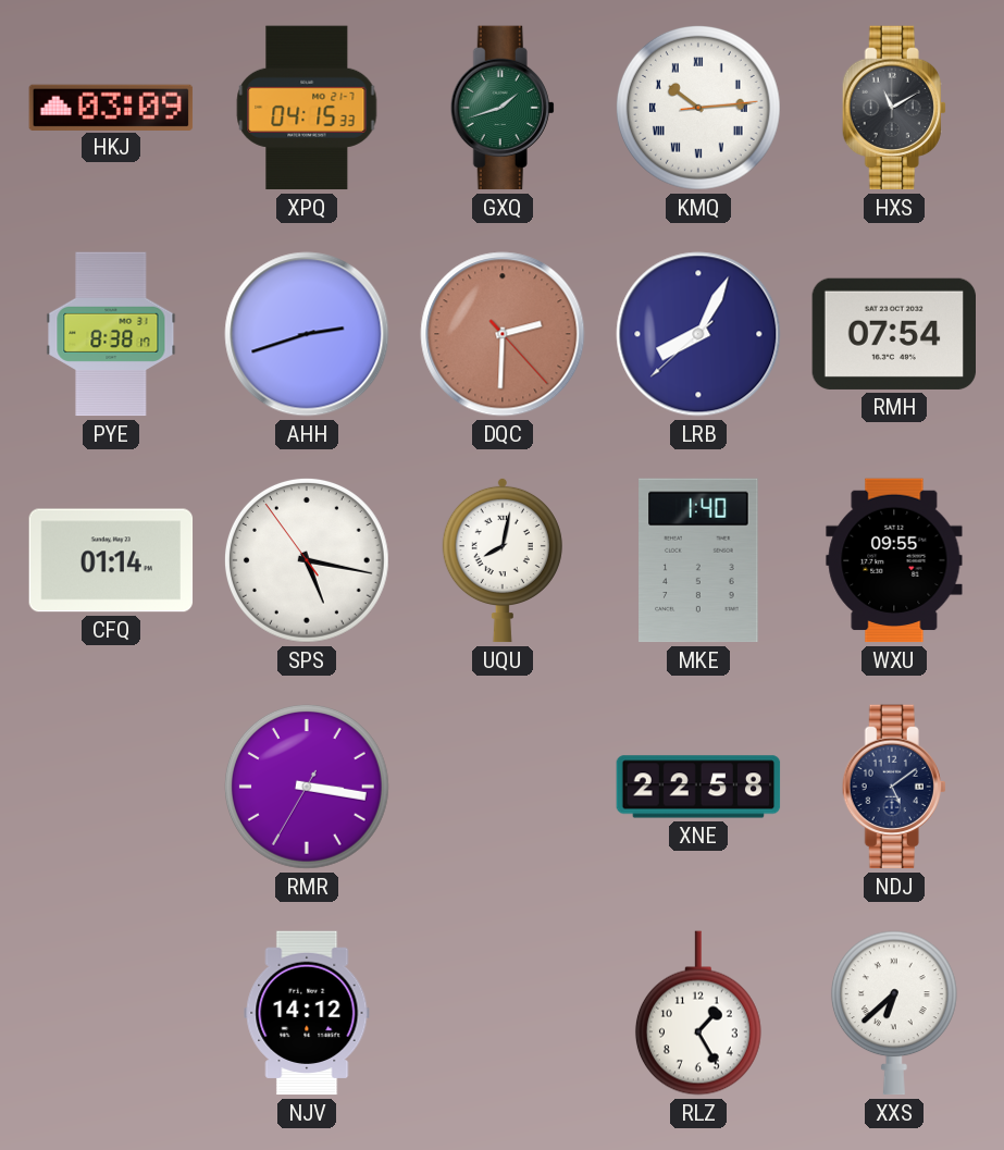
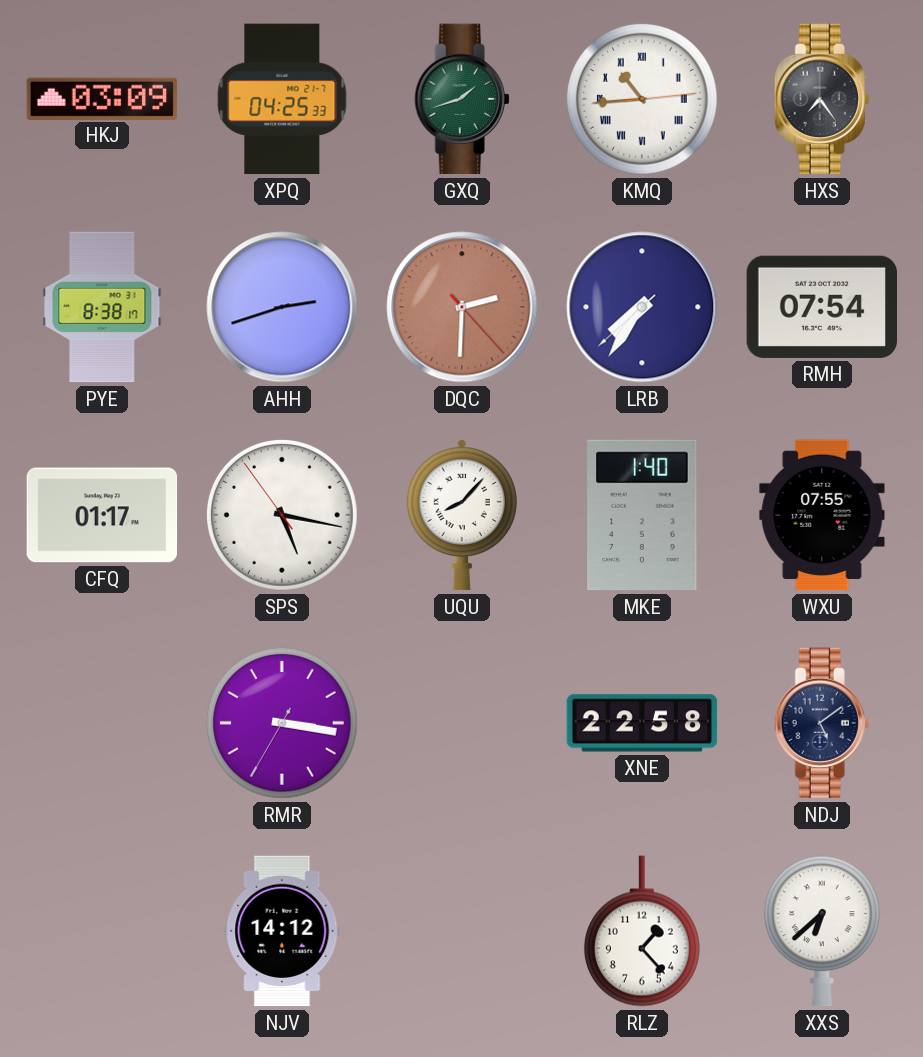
XPQ: 04:15 -> 04:25
KMQ: 10:14 -> 10:44
HXS: 11:10 -> 7:24
LRB: 8:04 -> 7:35
CFQ: 01:14 -> 01:17
UQU: 8:02 -> 8:07
WXU: 09:55 -> 07:55
RLZ: 1:25 -> 1:23
